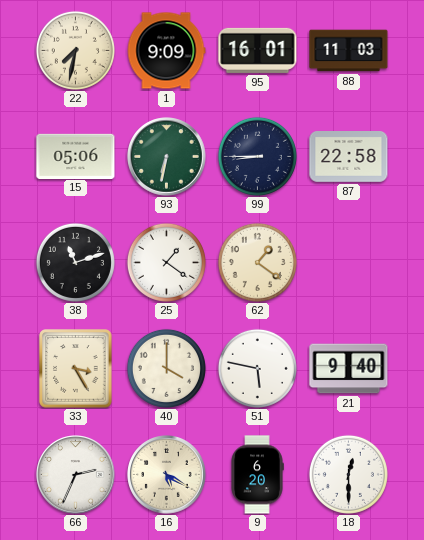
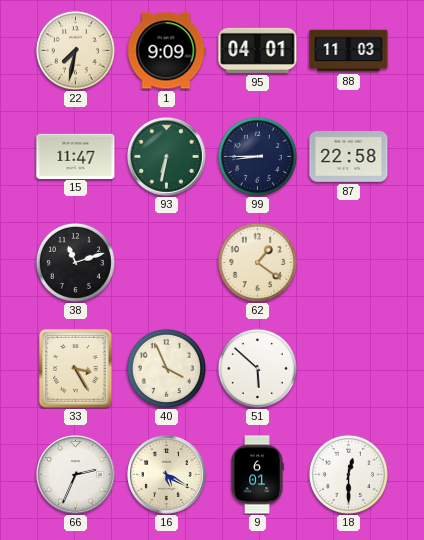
95: 16:01 -> 04:01
15: 05:06 -> 11:47
25: 1:21 -> none
40: 4:00 -> 3:56
51: 5:47 -> 5:52
21: 9:40 -> none
9: 6:20 -> 6:01
